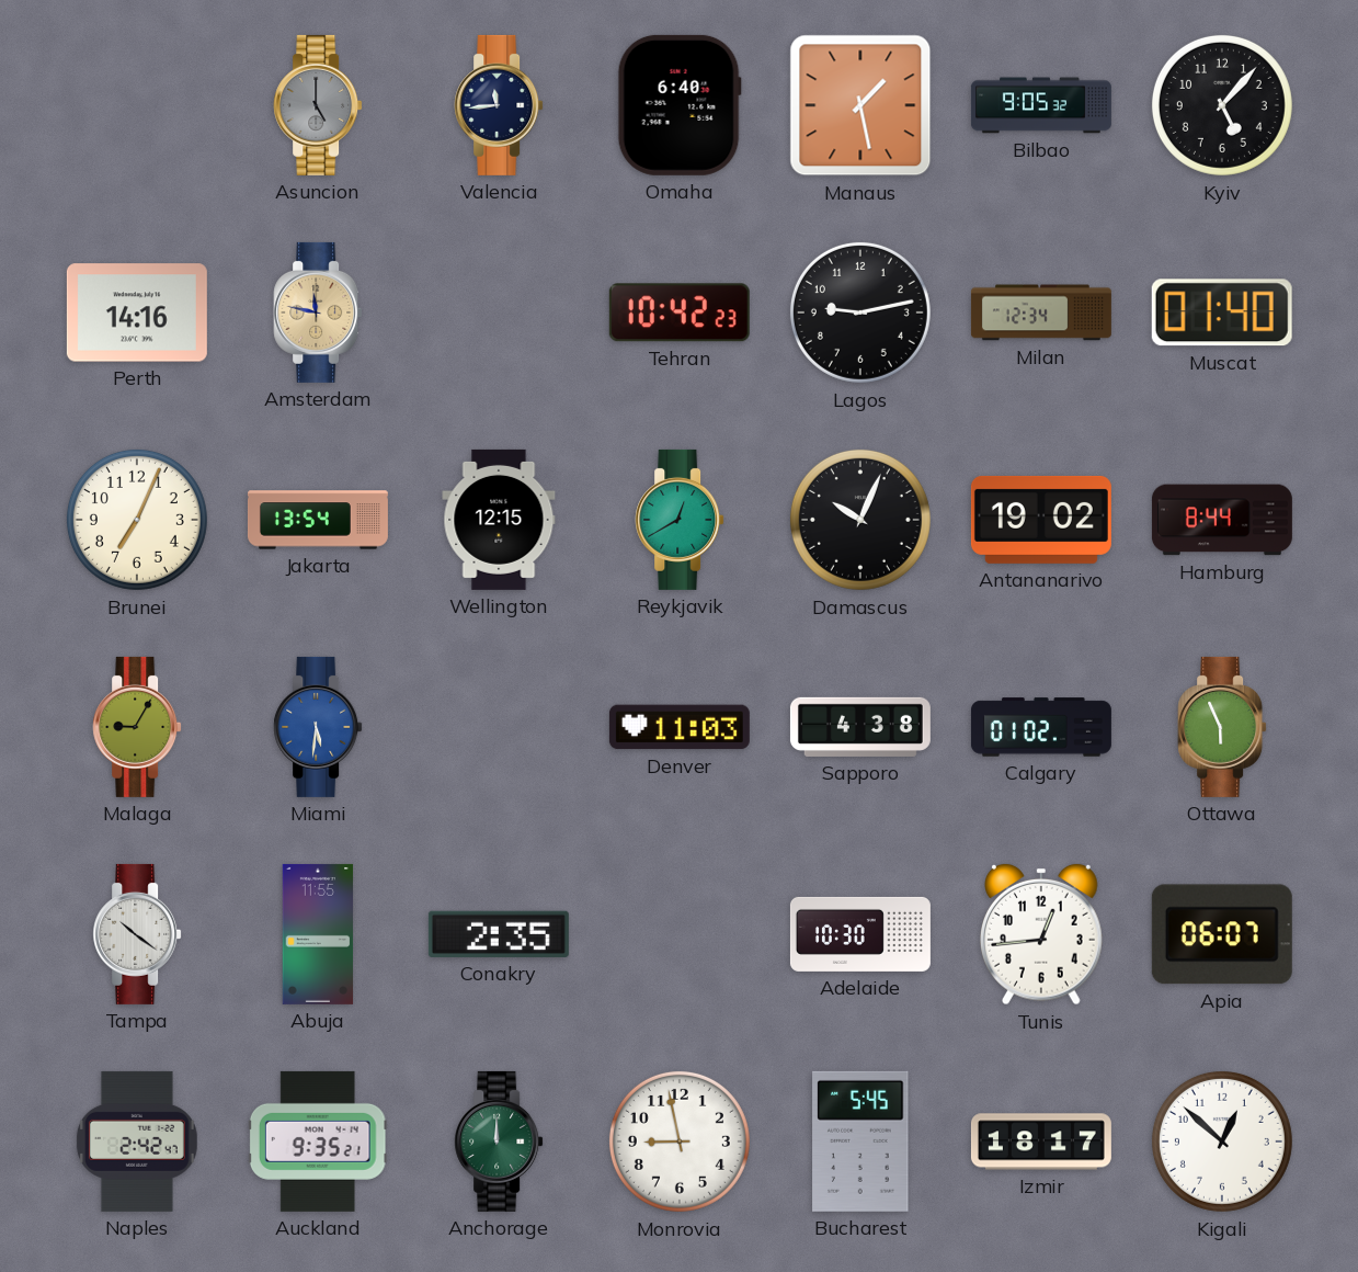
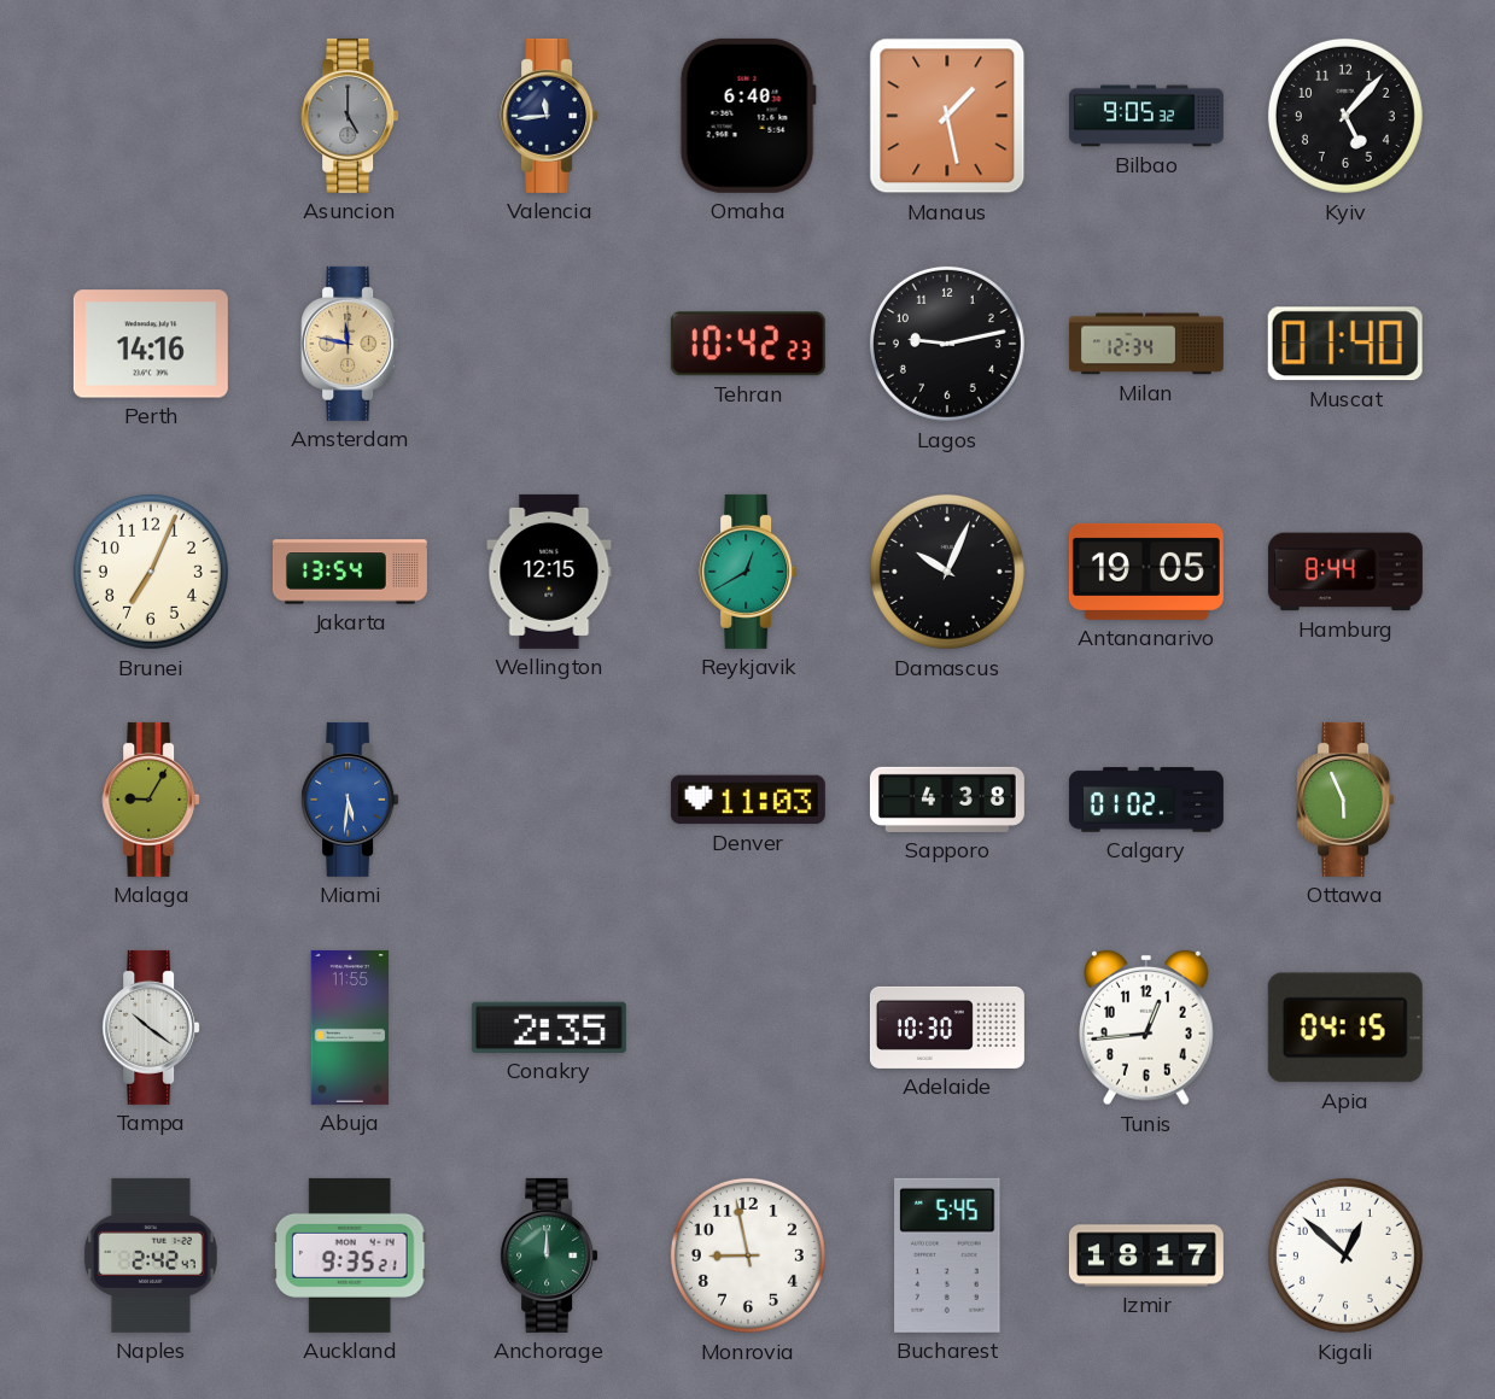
Antananarivo: 19:02 -> 19:05
Apia: 06:07 -> 04:15
